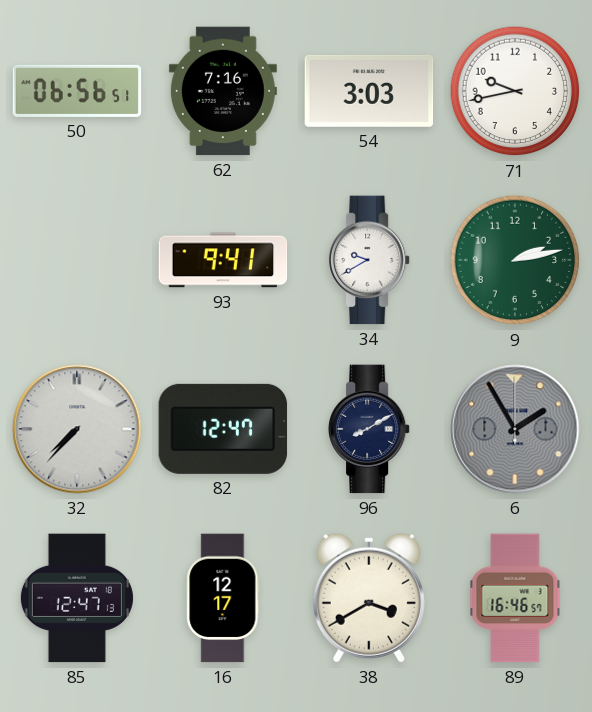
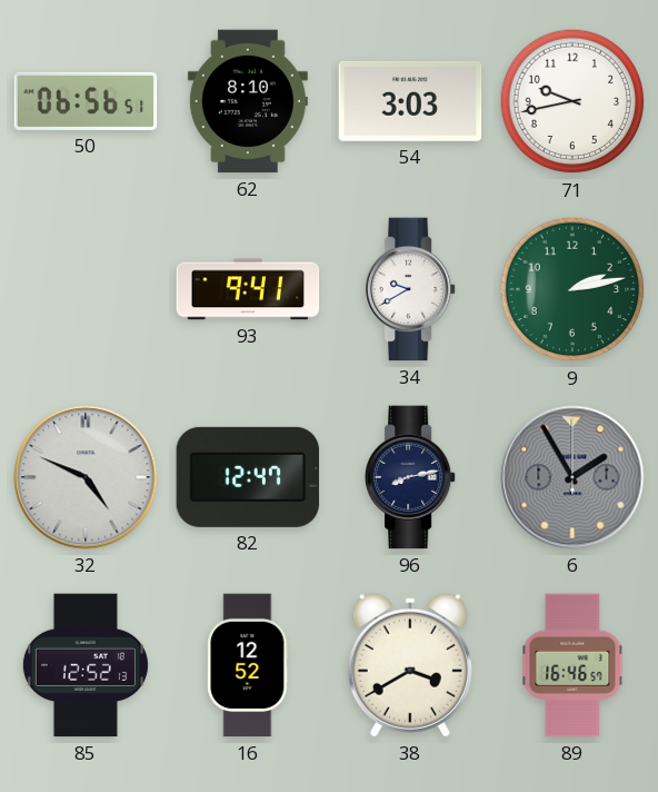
62: 7:16 -> 8:10
32: 7:37 -> 4:49
96: 8:10 -> 8:13
85: 12:47 -> 12:52
16: 12:17 -> 12:52
